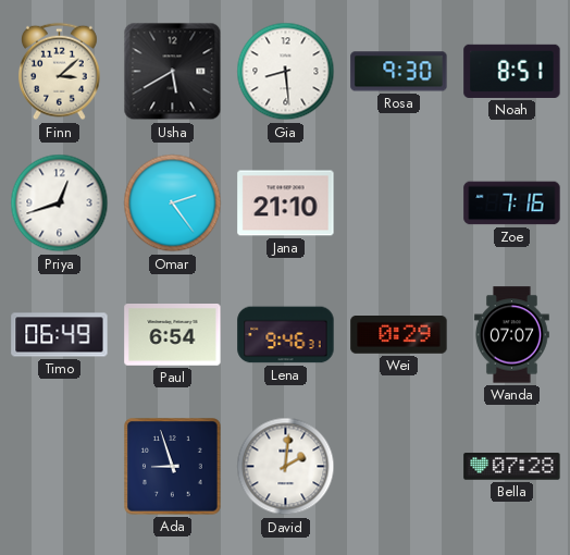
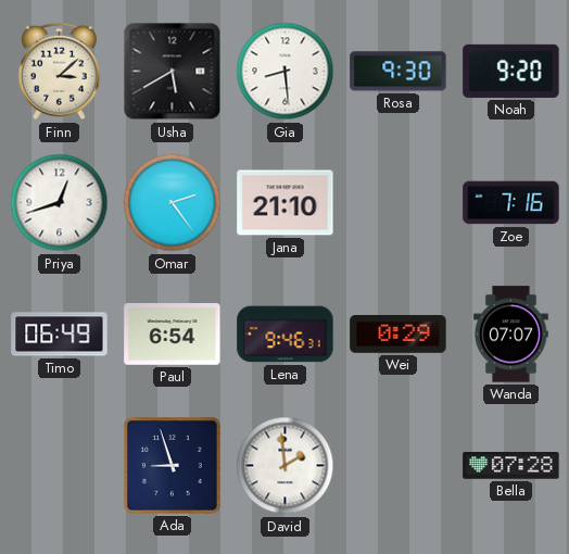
Noah: 8:51 -> 9:20
David: 2:01 -> 1:59
